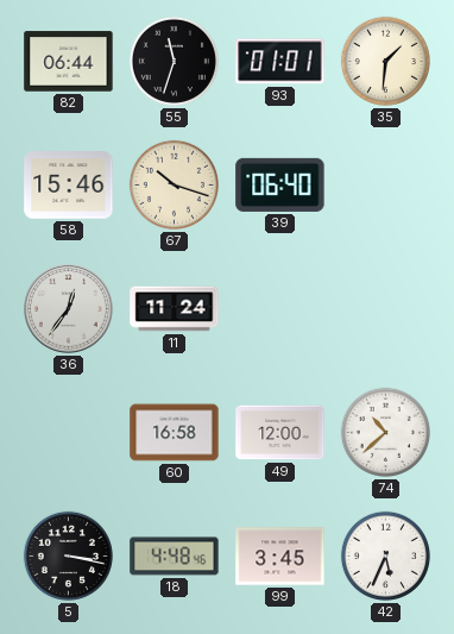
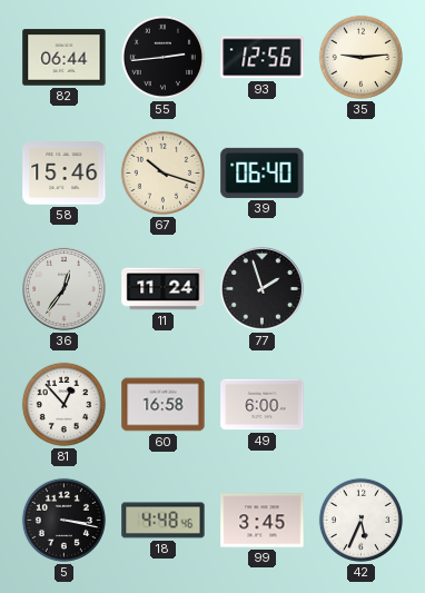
55: 11:33 -> 2:44
93: 01:01 -> 12:56
35: 1:31 -> 9:14
77: none -> 1:57
81: none -> 12:53
49: 12:00 -> 6:00
74: 10:38 -> none
